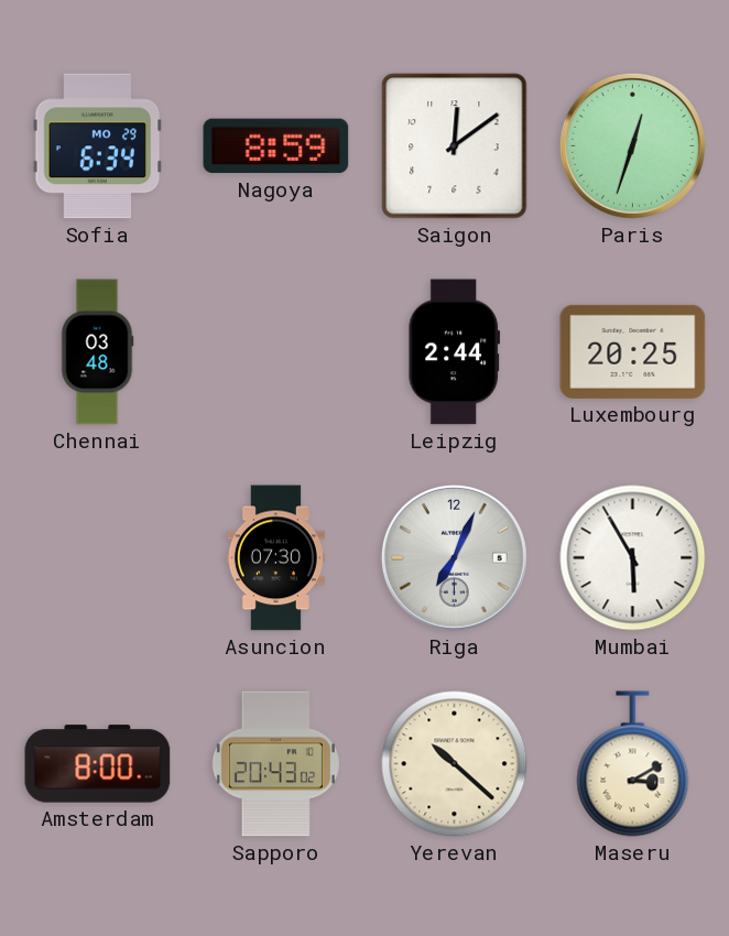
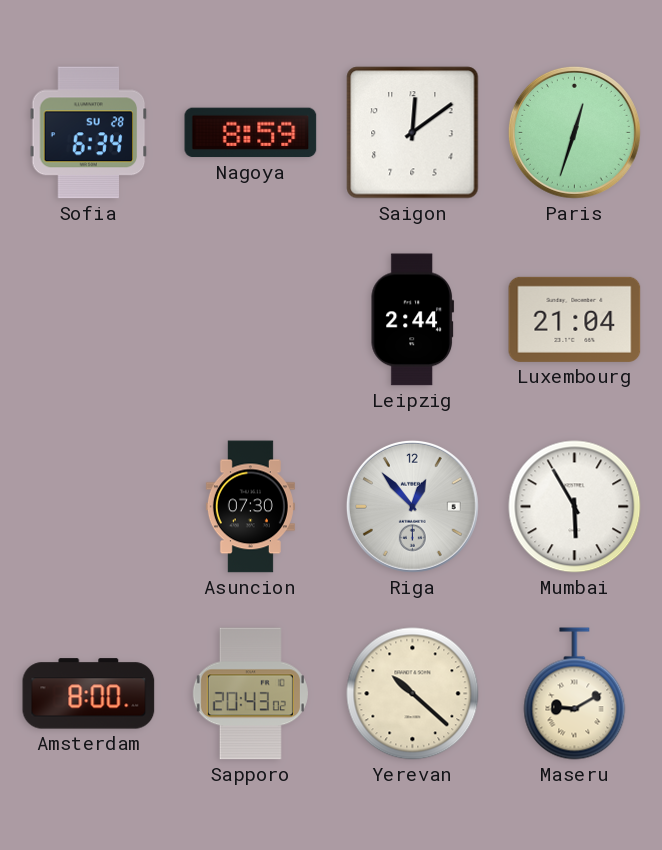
Sofia date: MO 29 -> SU 28
Chennai: 03:48 -> none
Luxembourg: 20:25 -> 21:04
Riga: 7:04 -> 12:53
Maseru: 3:10 -> 9:10
